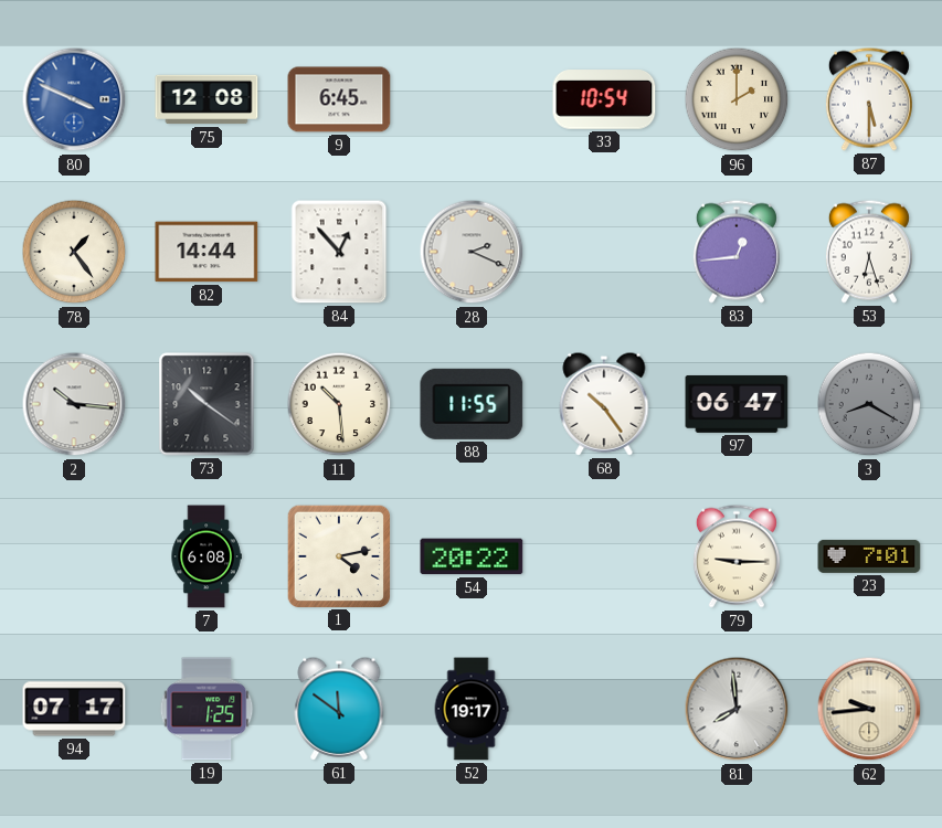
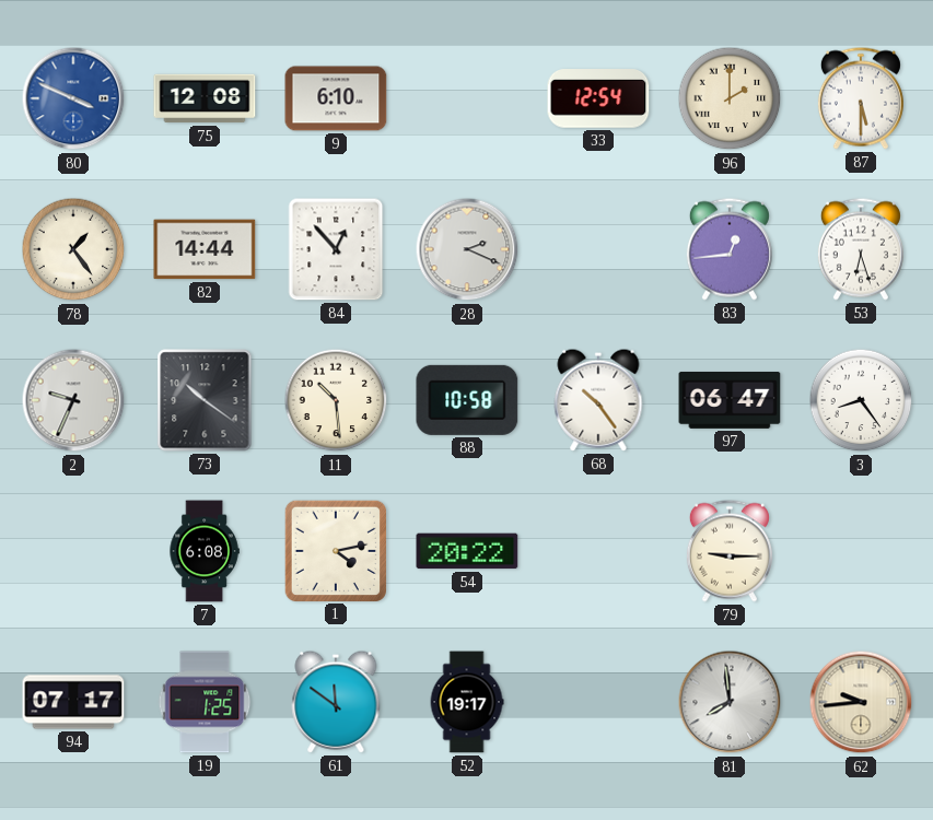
9: 6:45 -> 6:10
33: 10:54 -> 12:54
2: 10:16 -> 9:34
88: 11:55 -> 10:58
3: 8:20 -> 8:24
3 dial: grey -> white
23: 7:01 -> none
